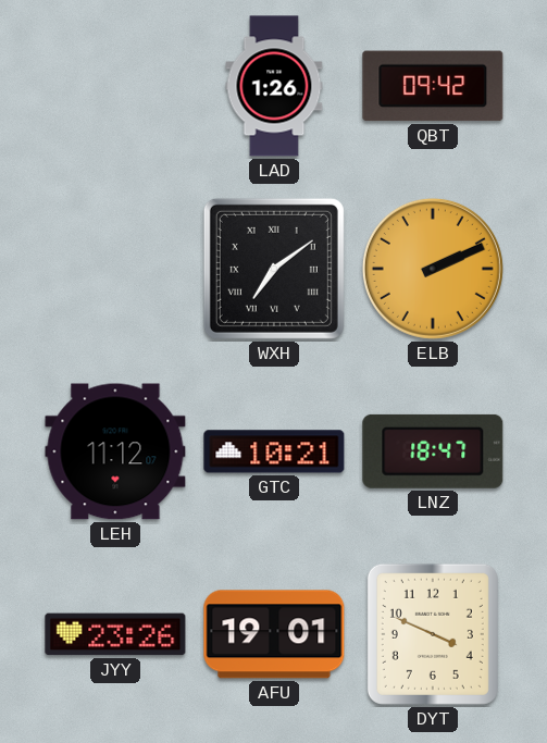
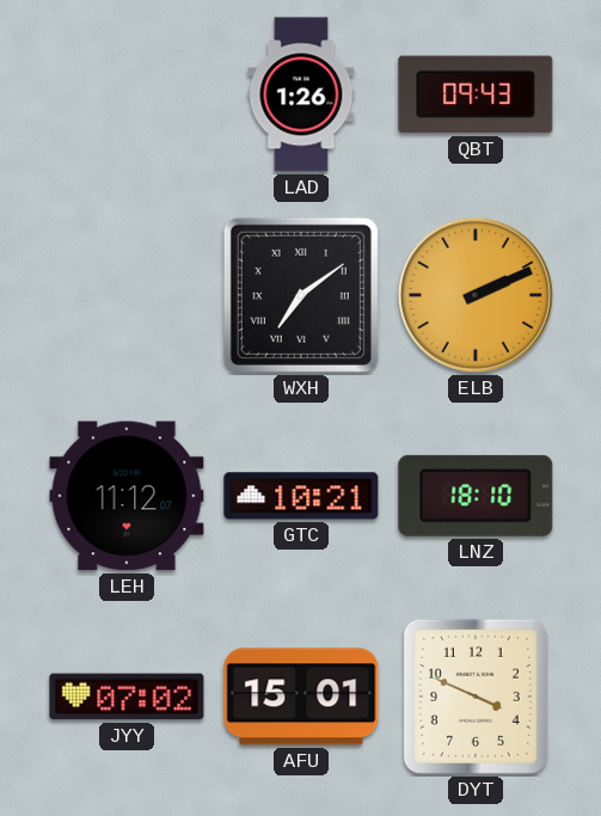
QBT: 09:42 -> 09:43
LNZ: 18:47 -> 18:10
JYY: 23:26 -> 07:02
AFU: 19:01 -> 15:01
